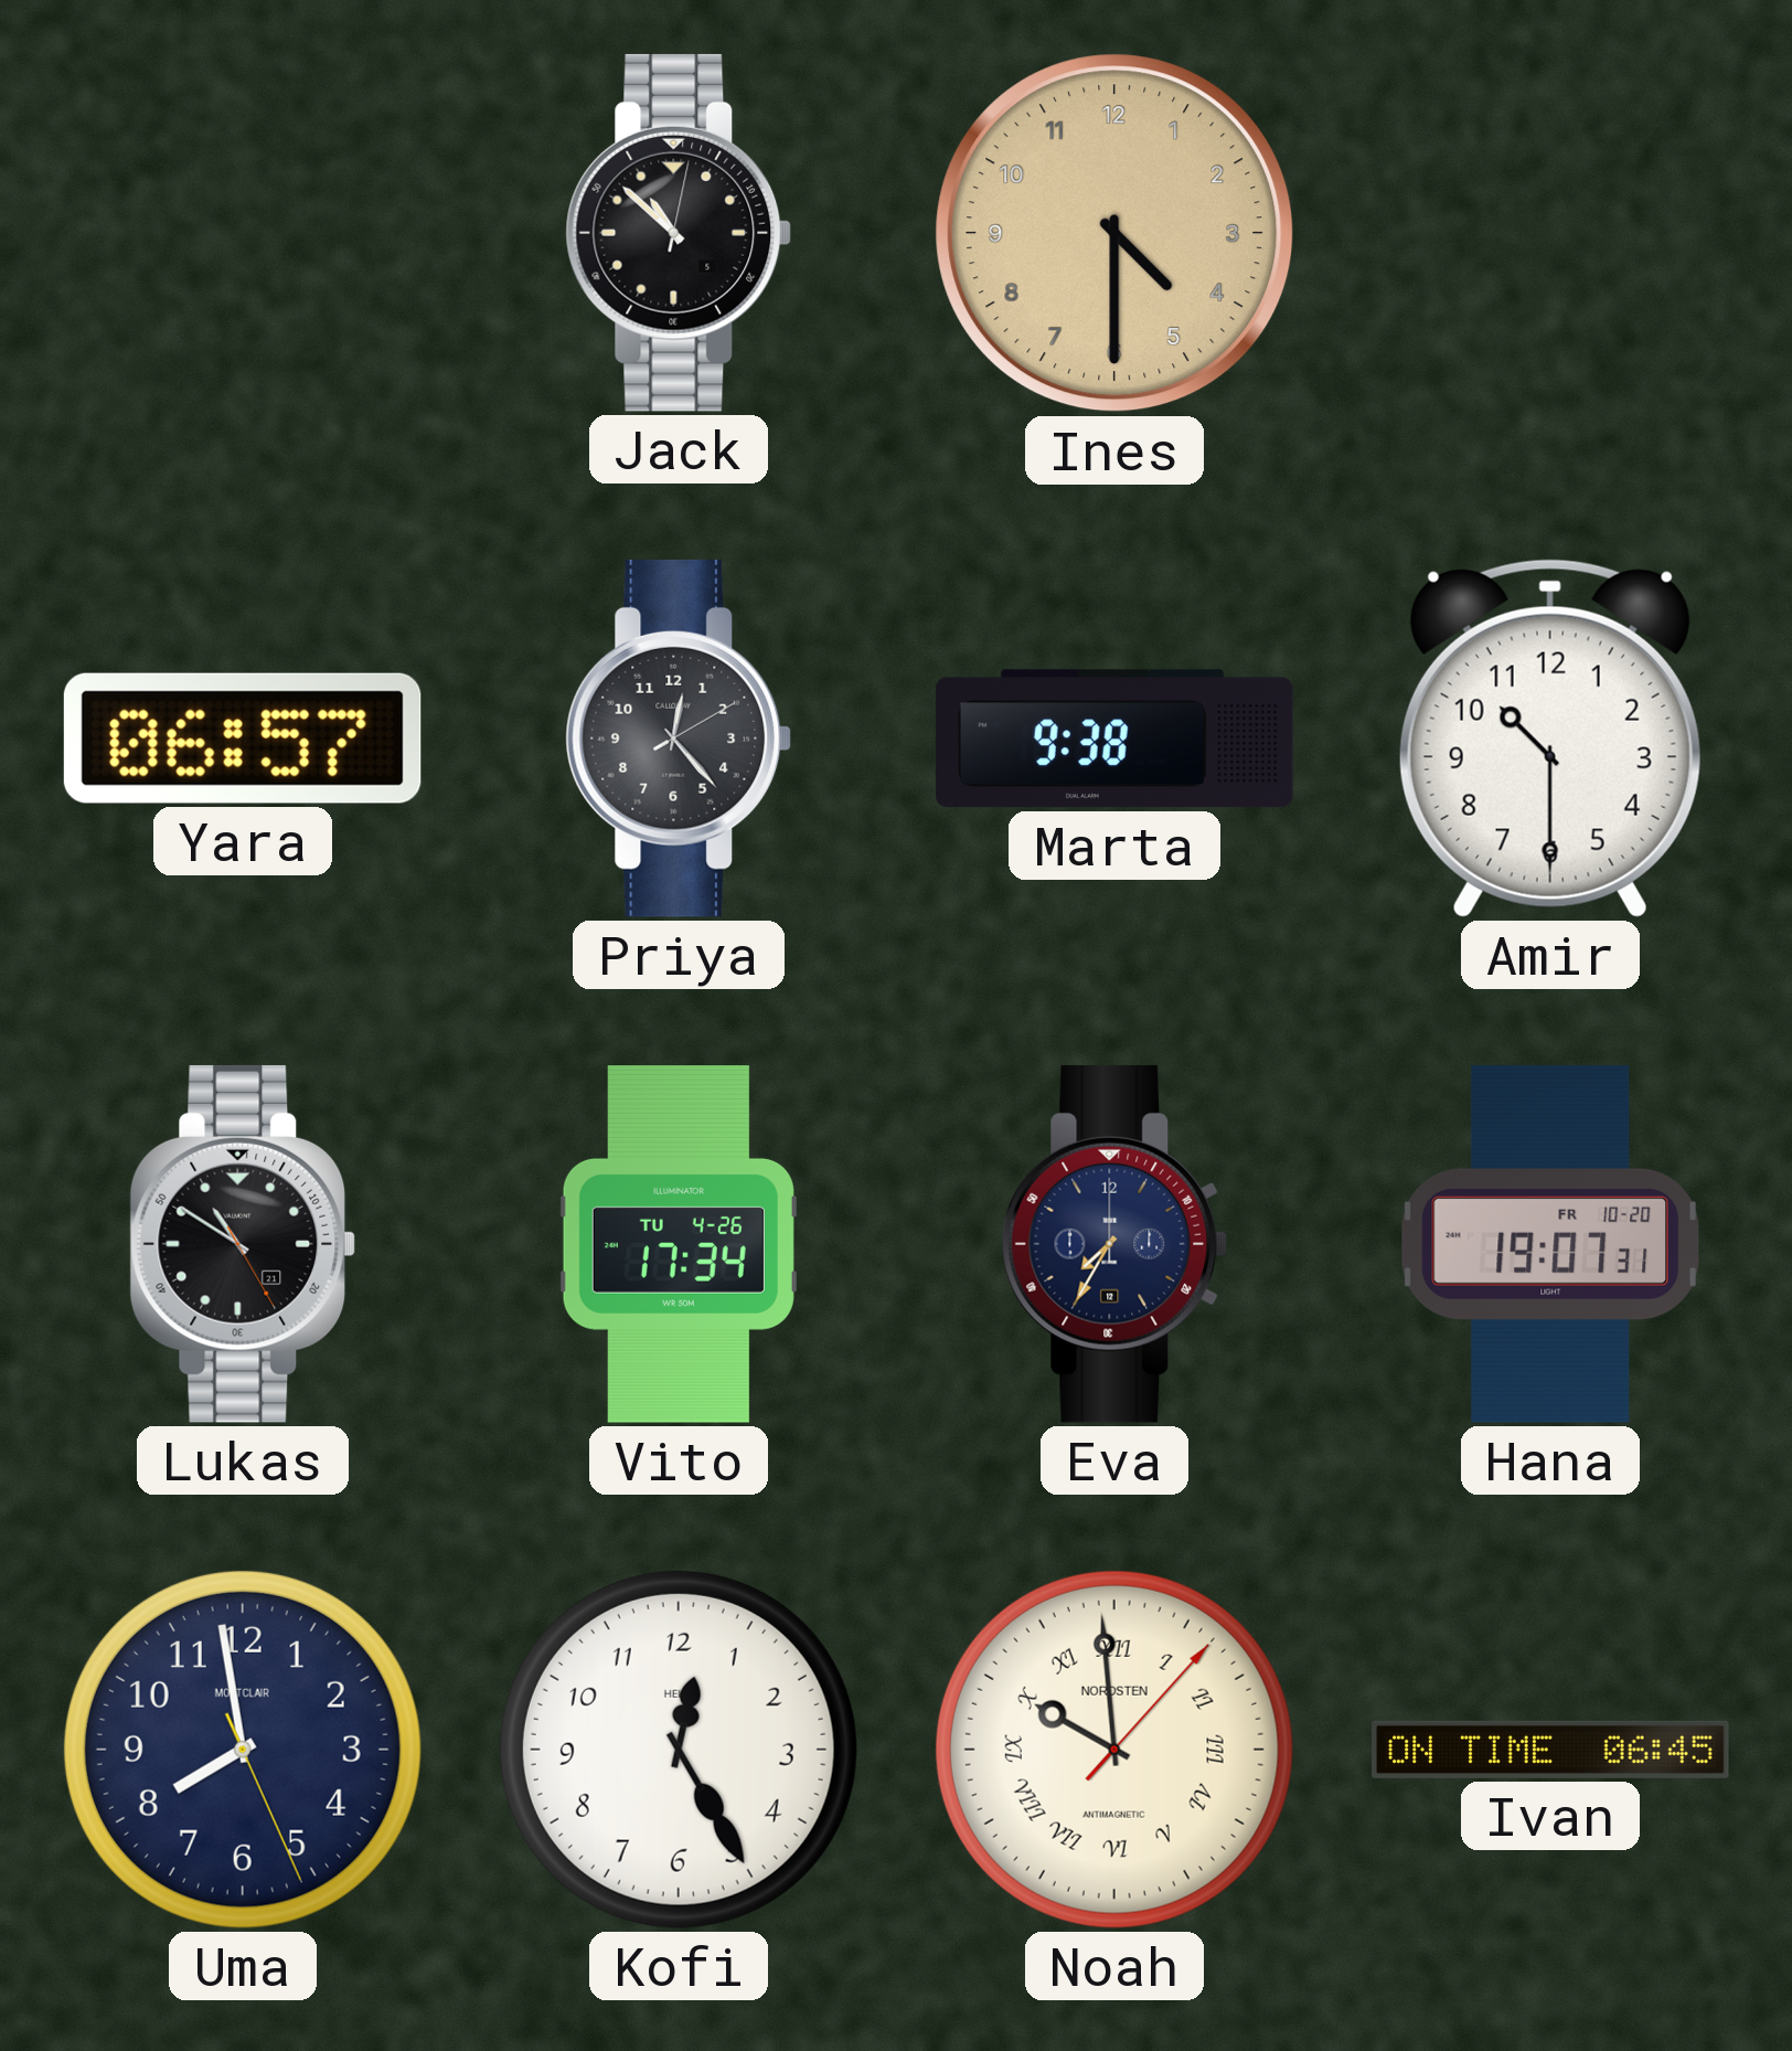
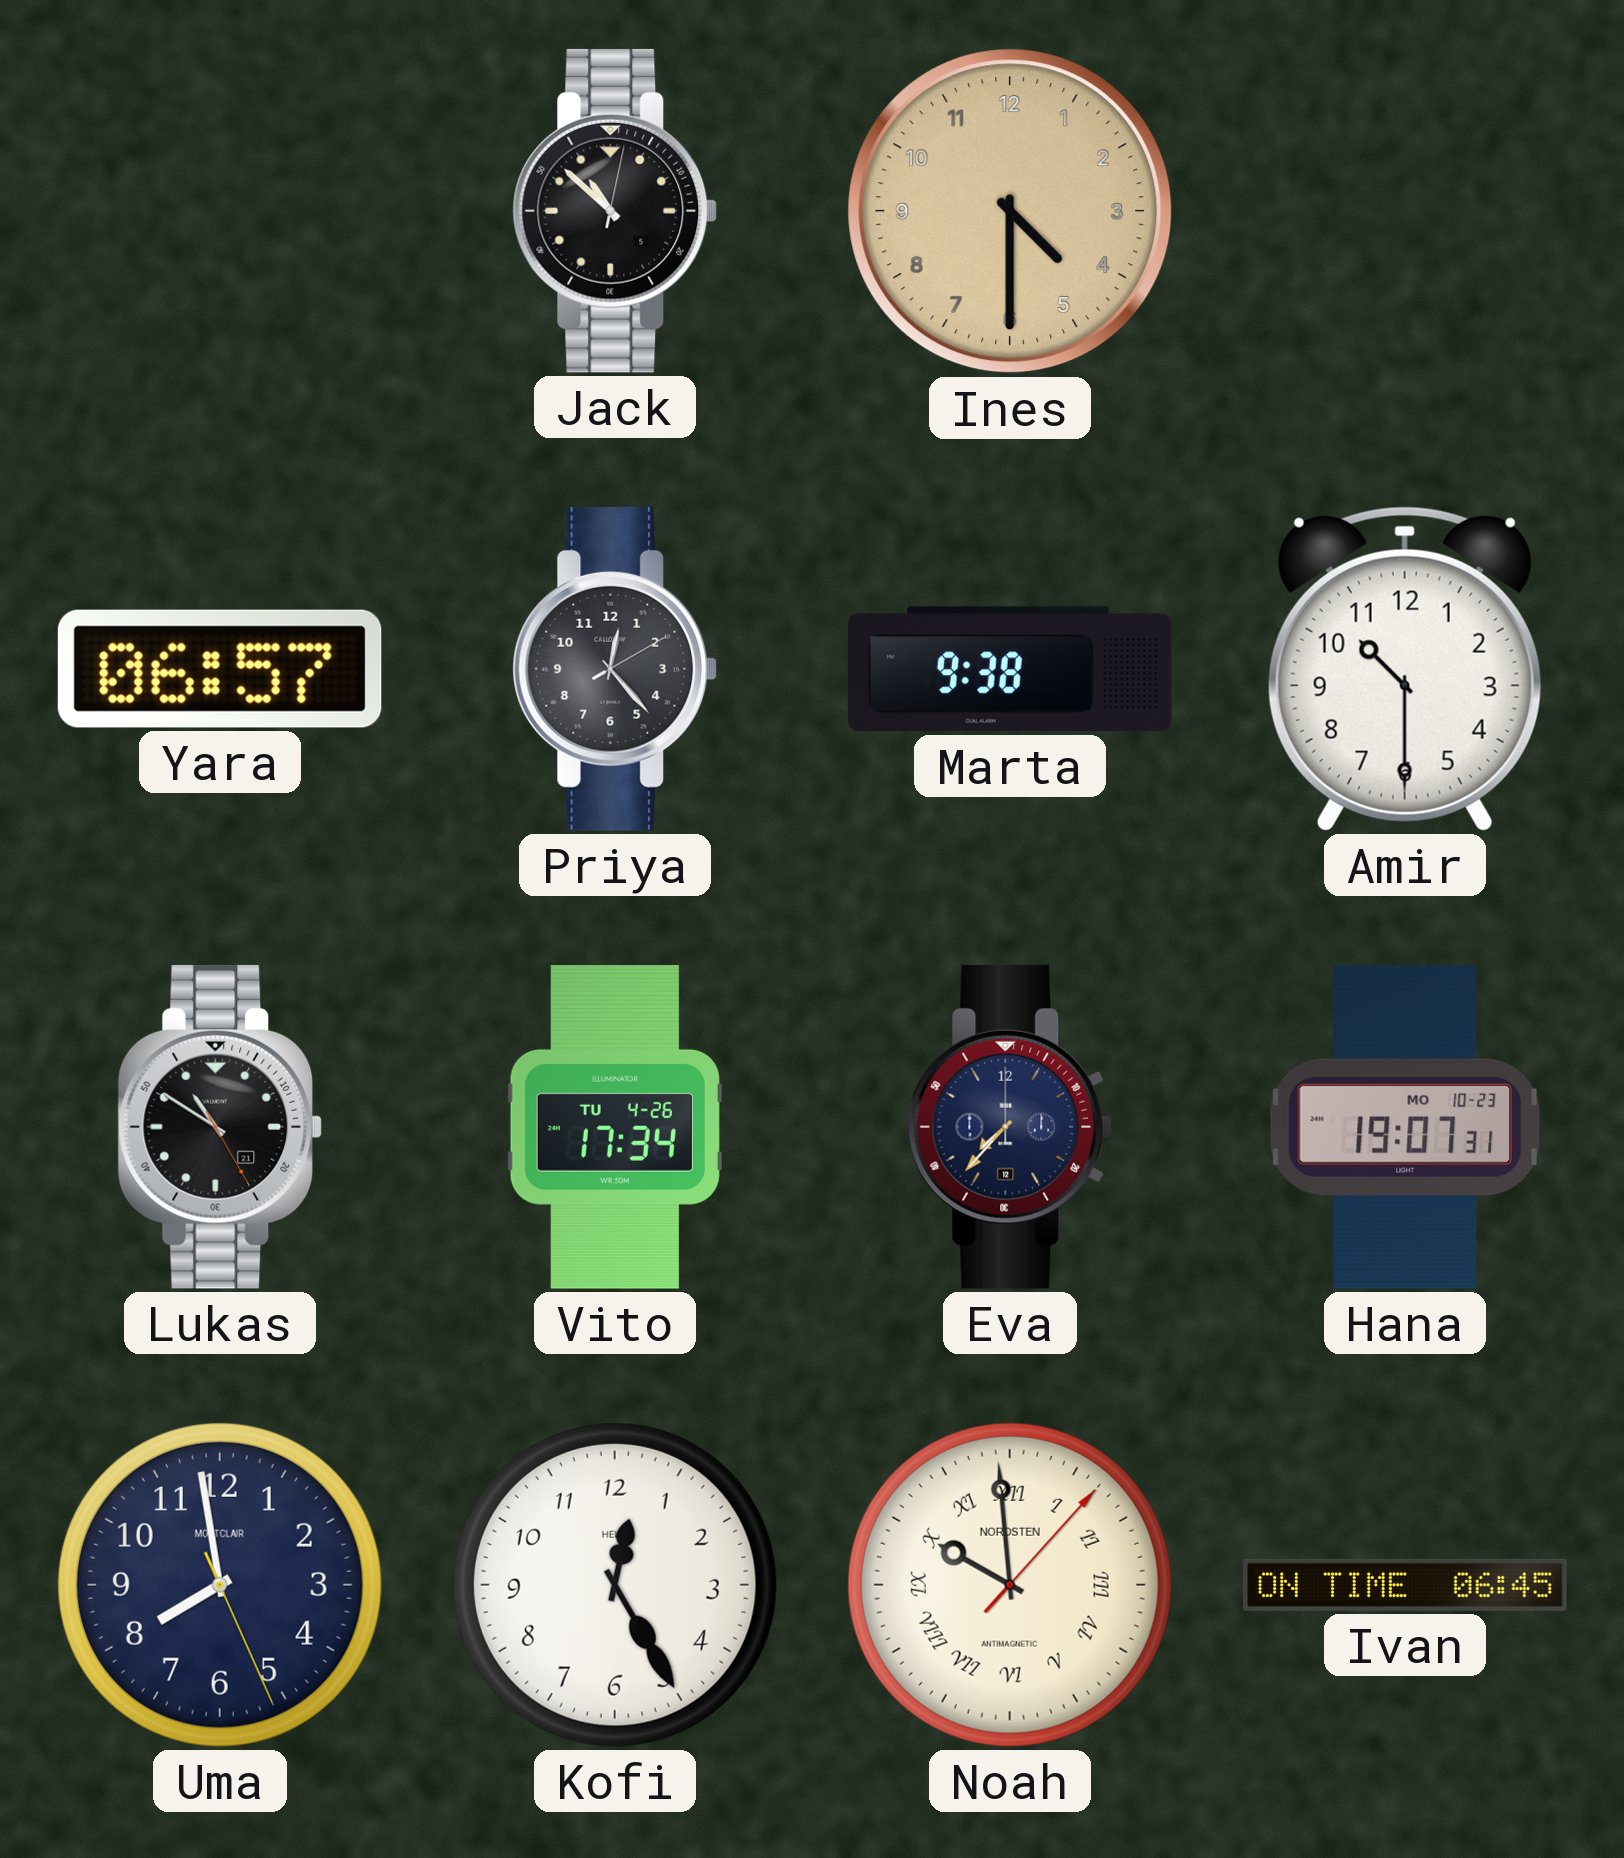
Eva: 7:35 -> 7:37
Hana date: FR 10-20 -> MO 10-23
